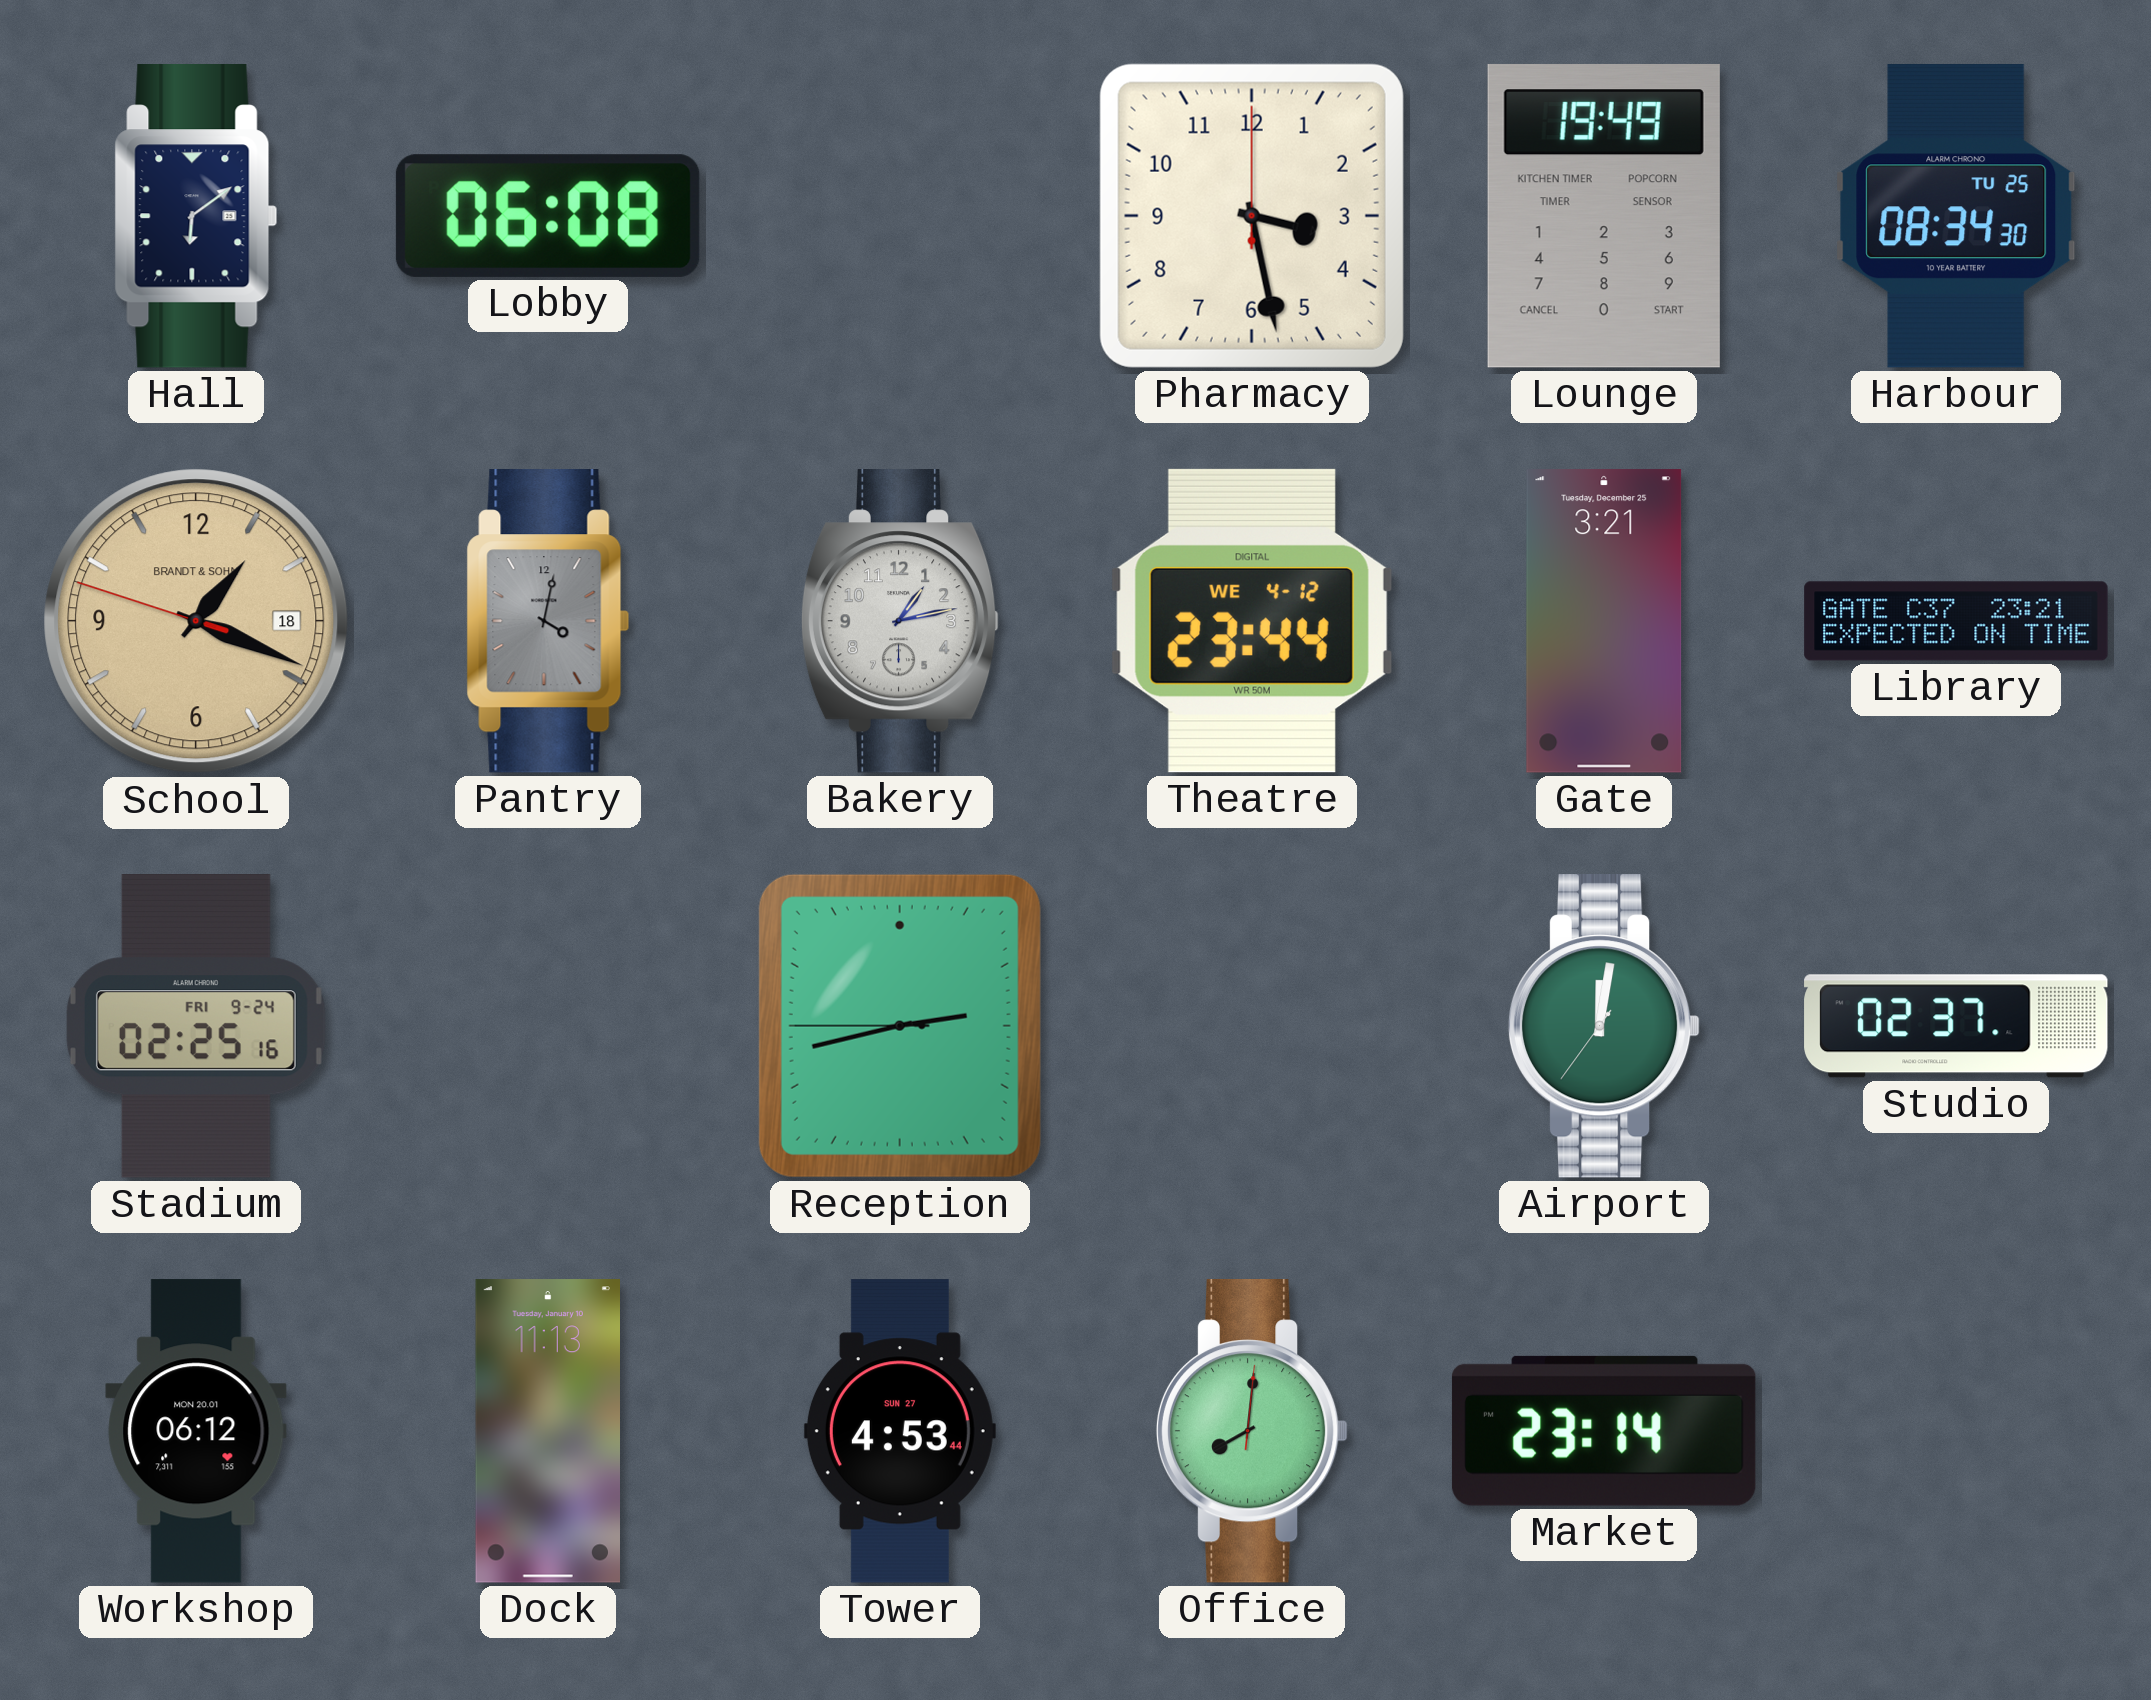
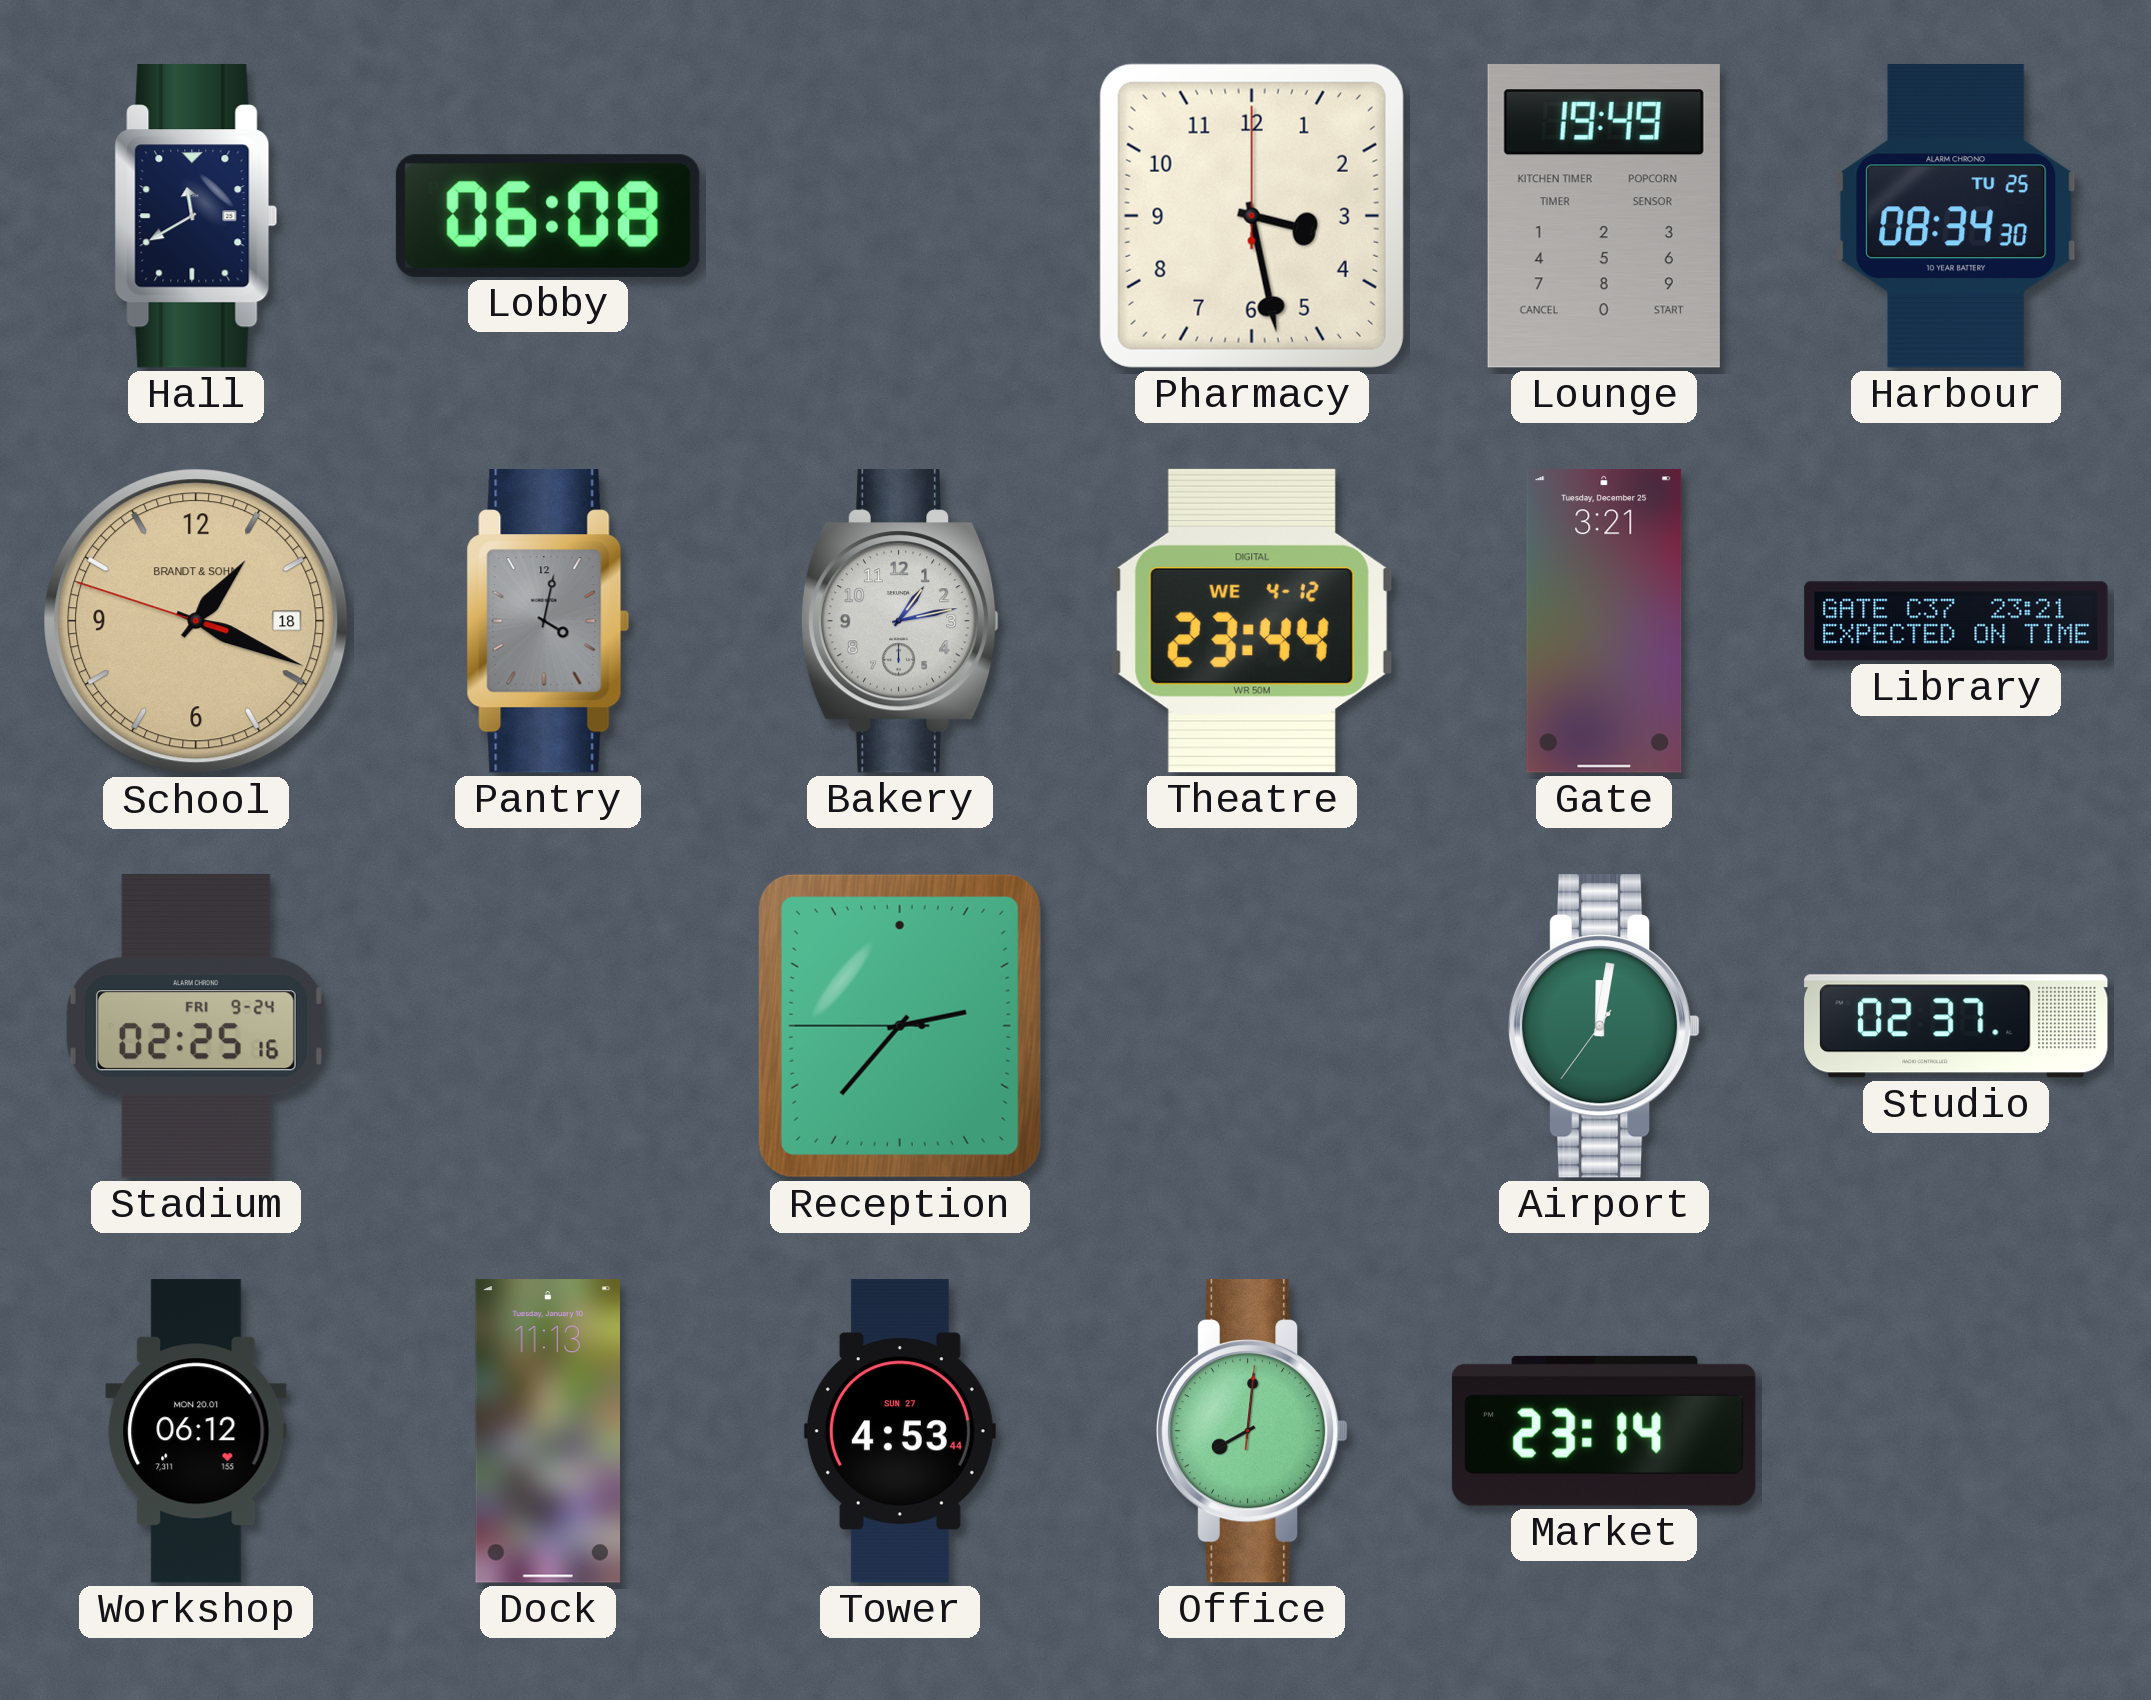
Hall: 6:09 -> 11:40
Reception: 2:42 -> 2:36
